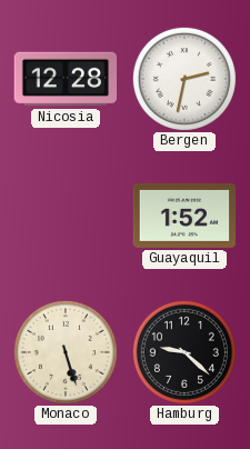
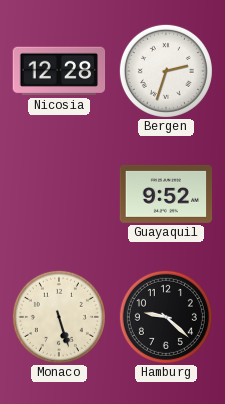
Bergen: 2:32 -> 2:33
Guayaquil: 1:52 -> 9:52
